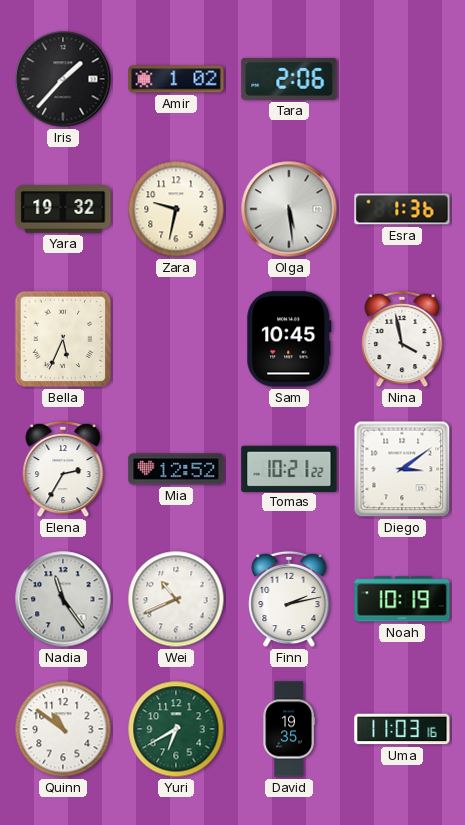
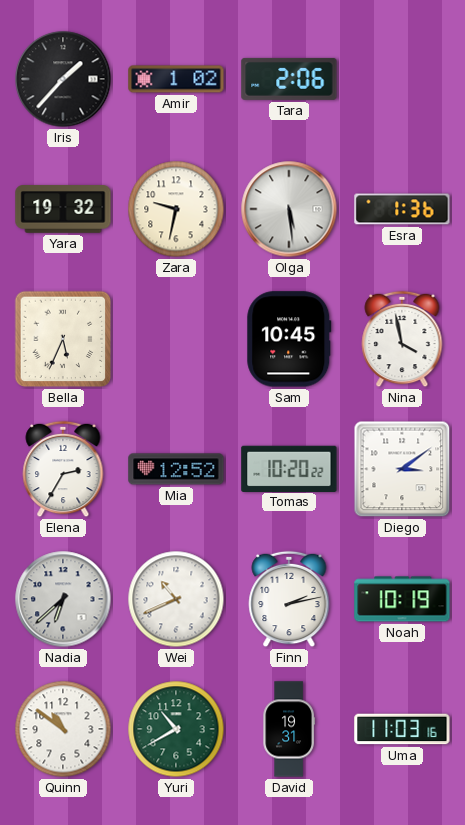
Tomas: 10:21 -> 10:20
Nadia: 11:24 -> 6:38
Yuri: 6:40 -> 10:40
David: 19:35 -> 19:31
